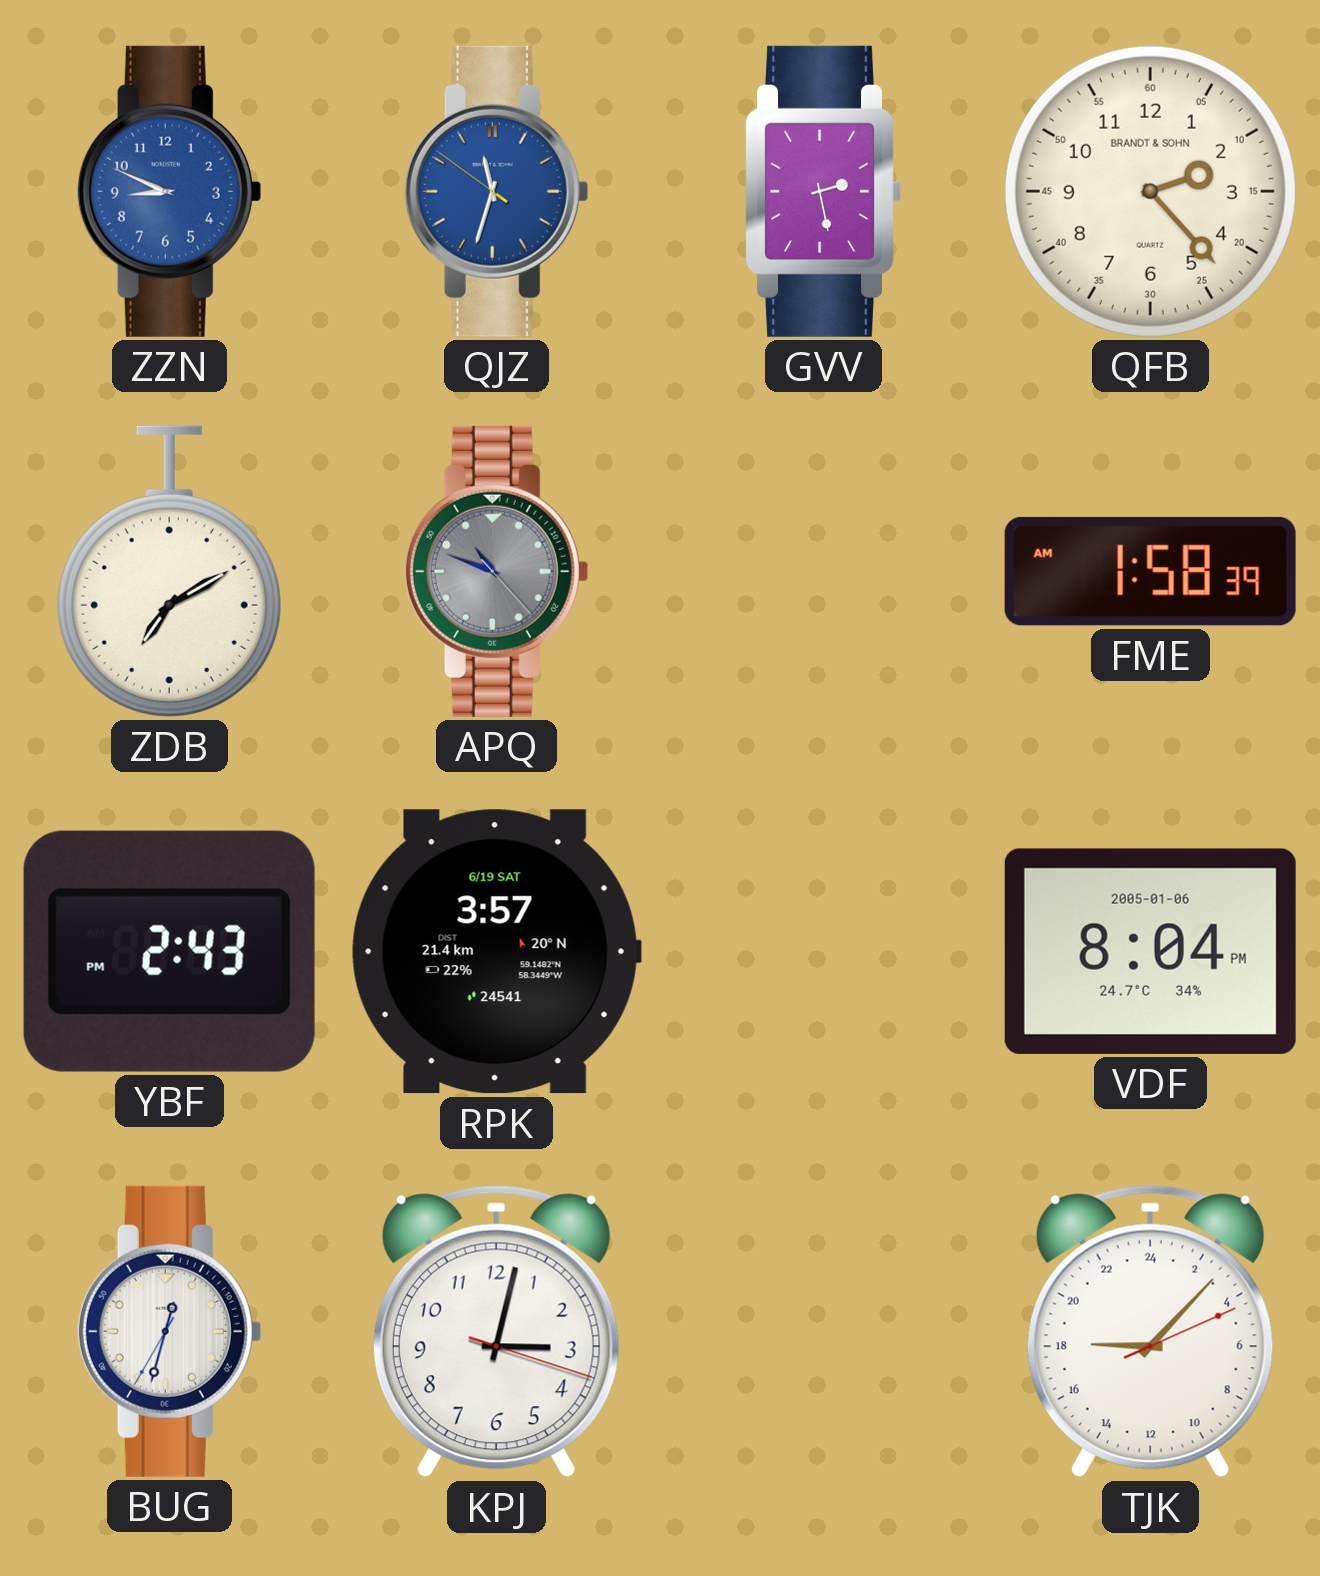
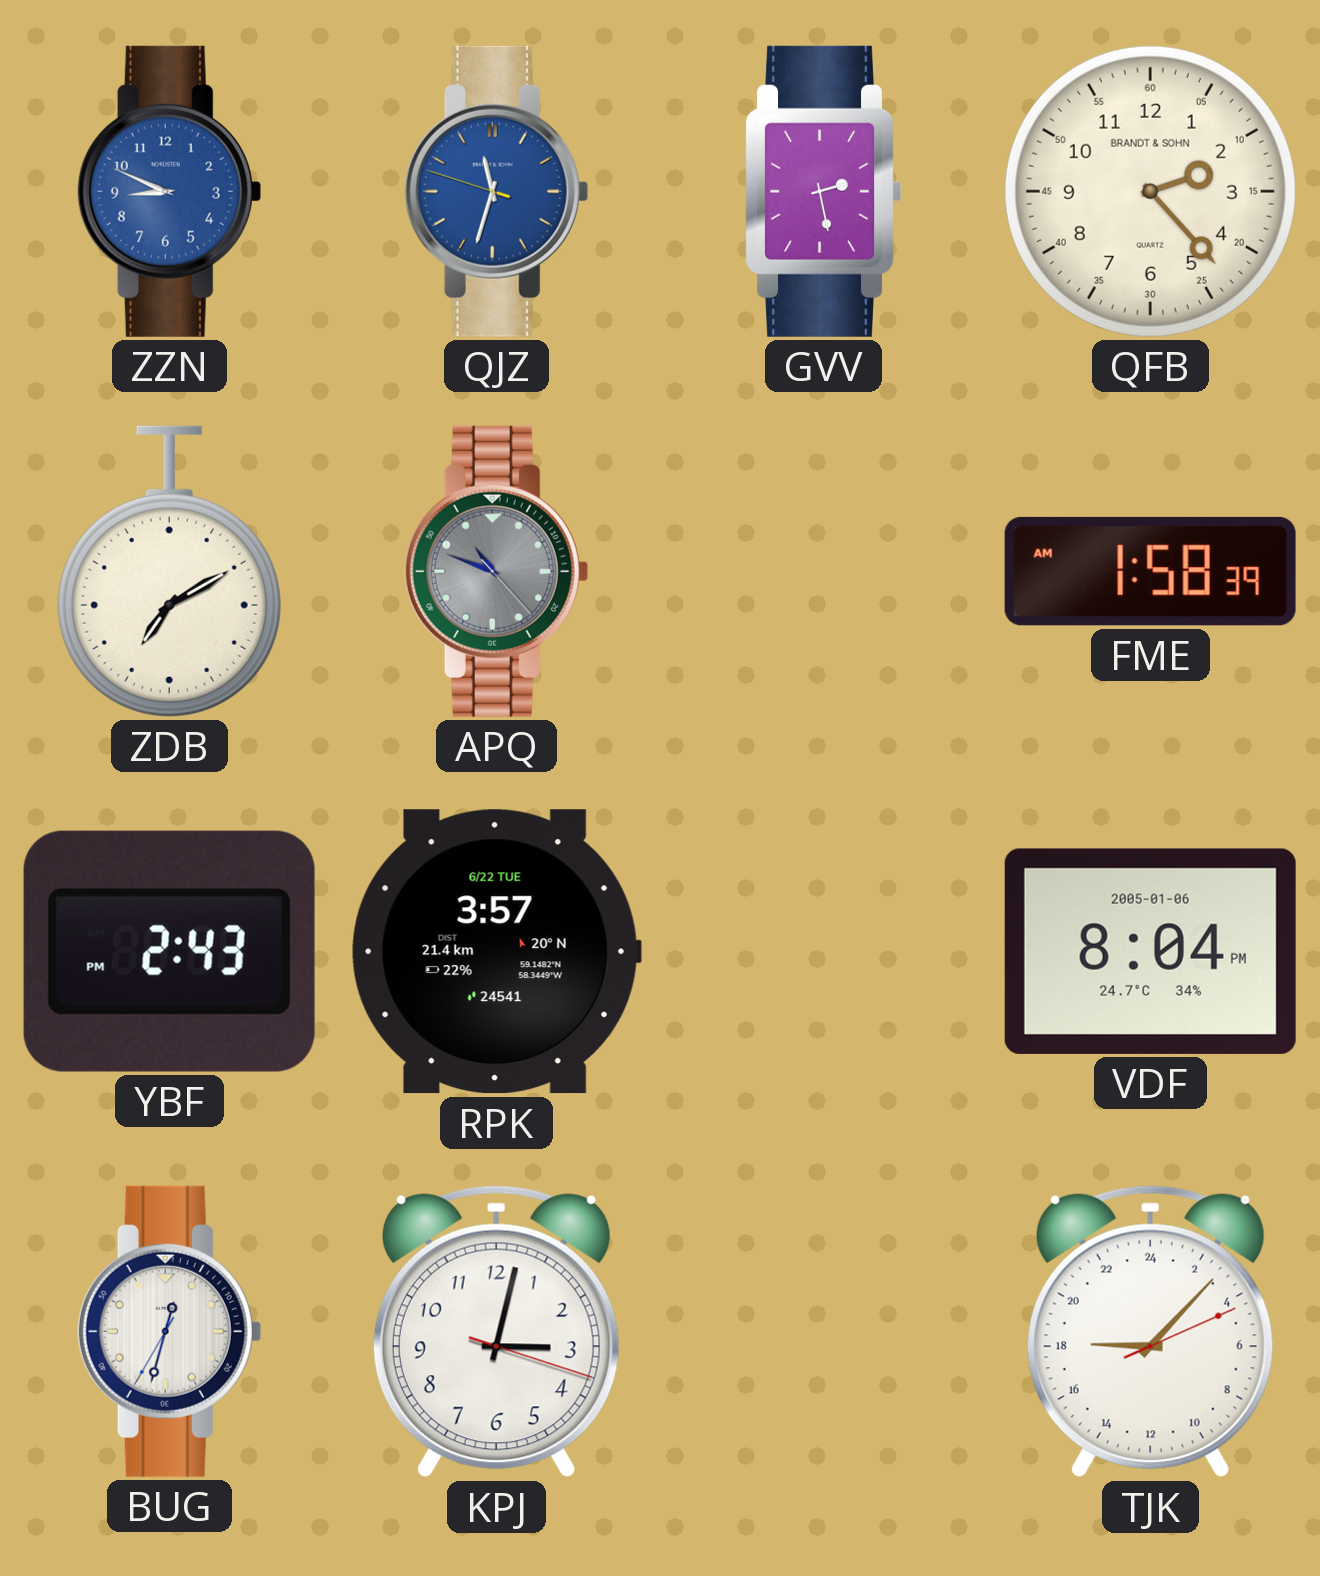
QJZ: 11:32:51 -> 11:32:48
RPK date: 6/19 SAT -> 6/22 TUE
